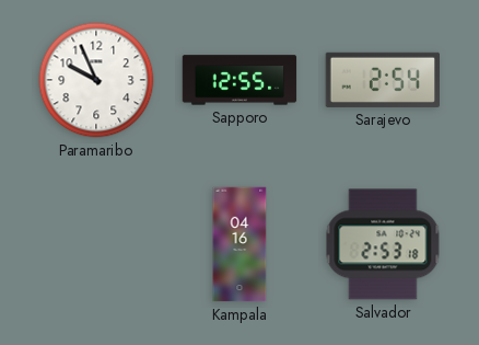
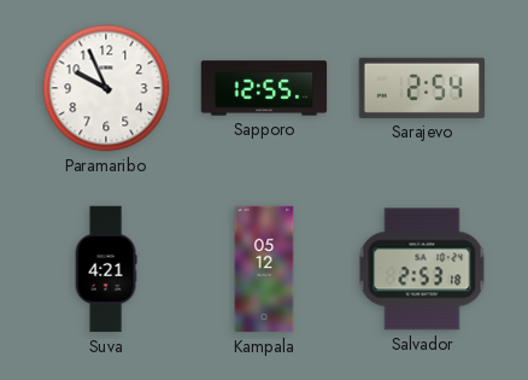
Suva: none -> 4:21
Kampala: 04:16 -> 05:12
